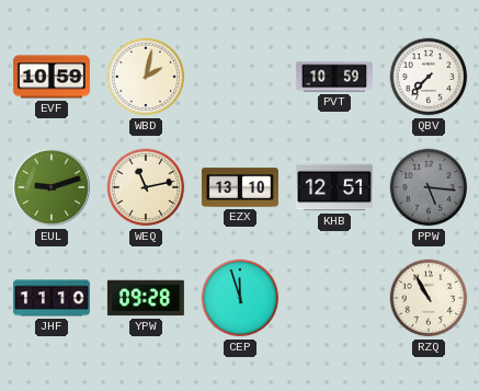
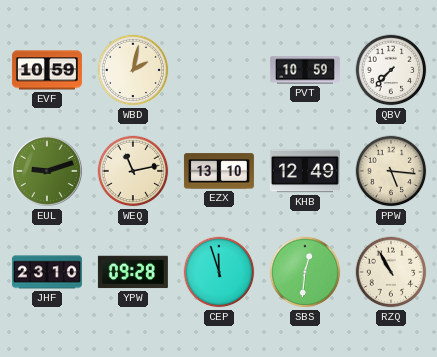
KHB: 12:51 -> 12:49
PPW dial: grey -> cream
JHF: 11:10 -> 23:10
SBS: none -> 12:31
